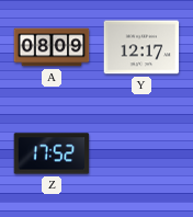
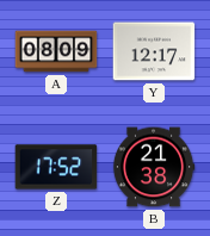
B: none -> 21:38
